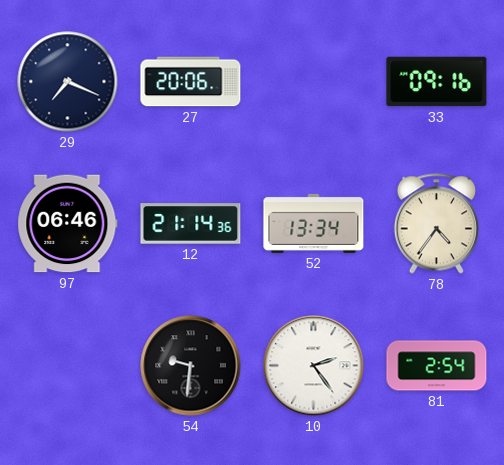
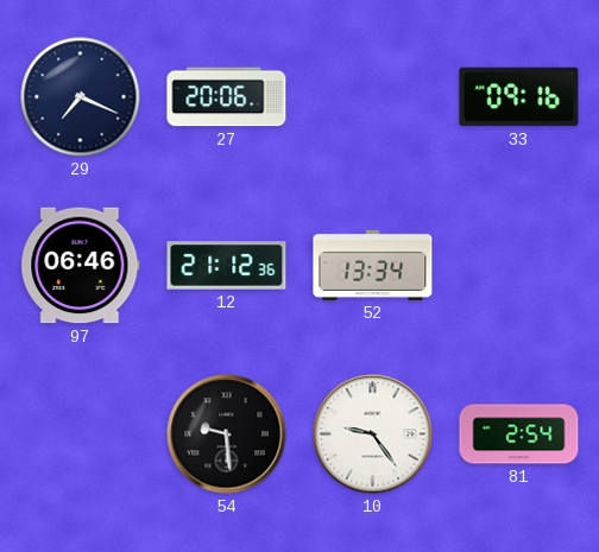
12: 21:14 -> 21:12
78: 4:36 -> none
54: 9:31 -> 9:29
10: 2:24 -> 9:24
